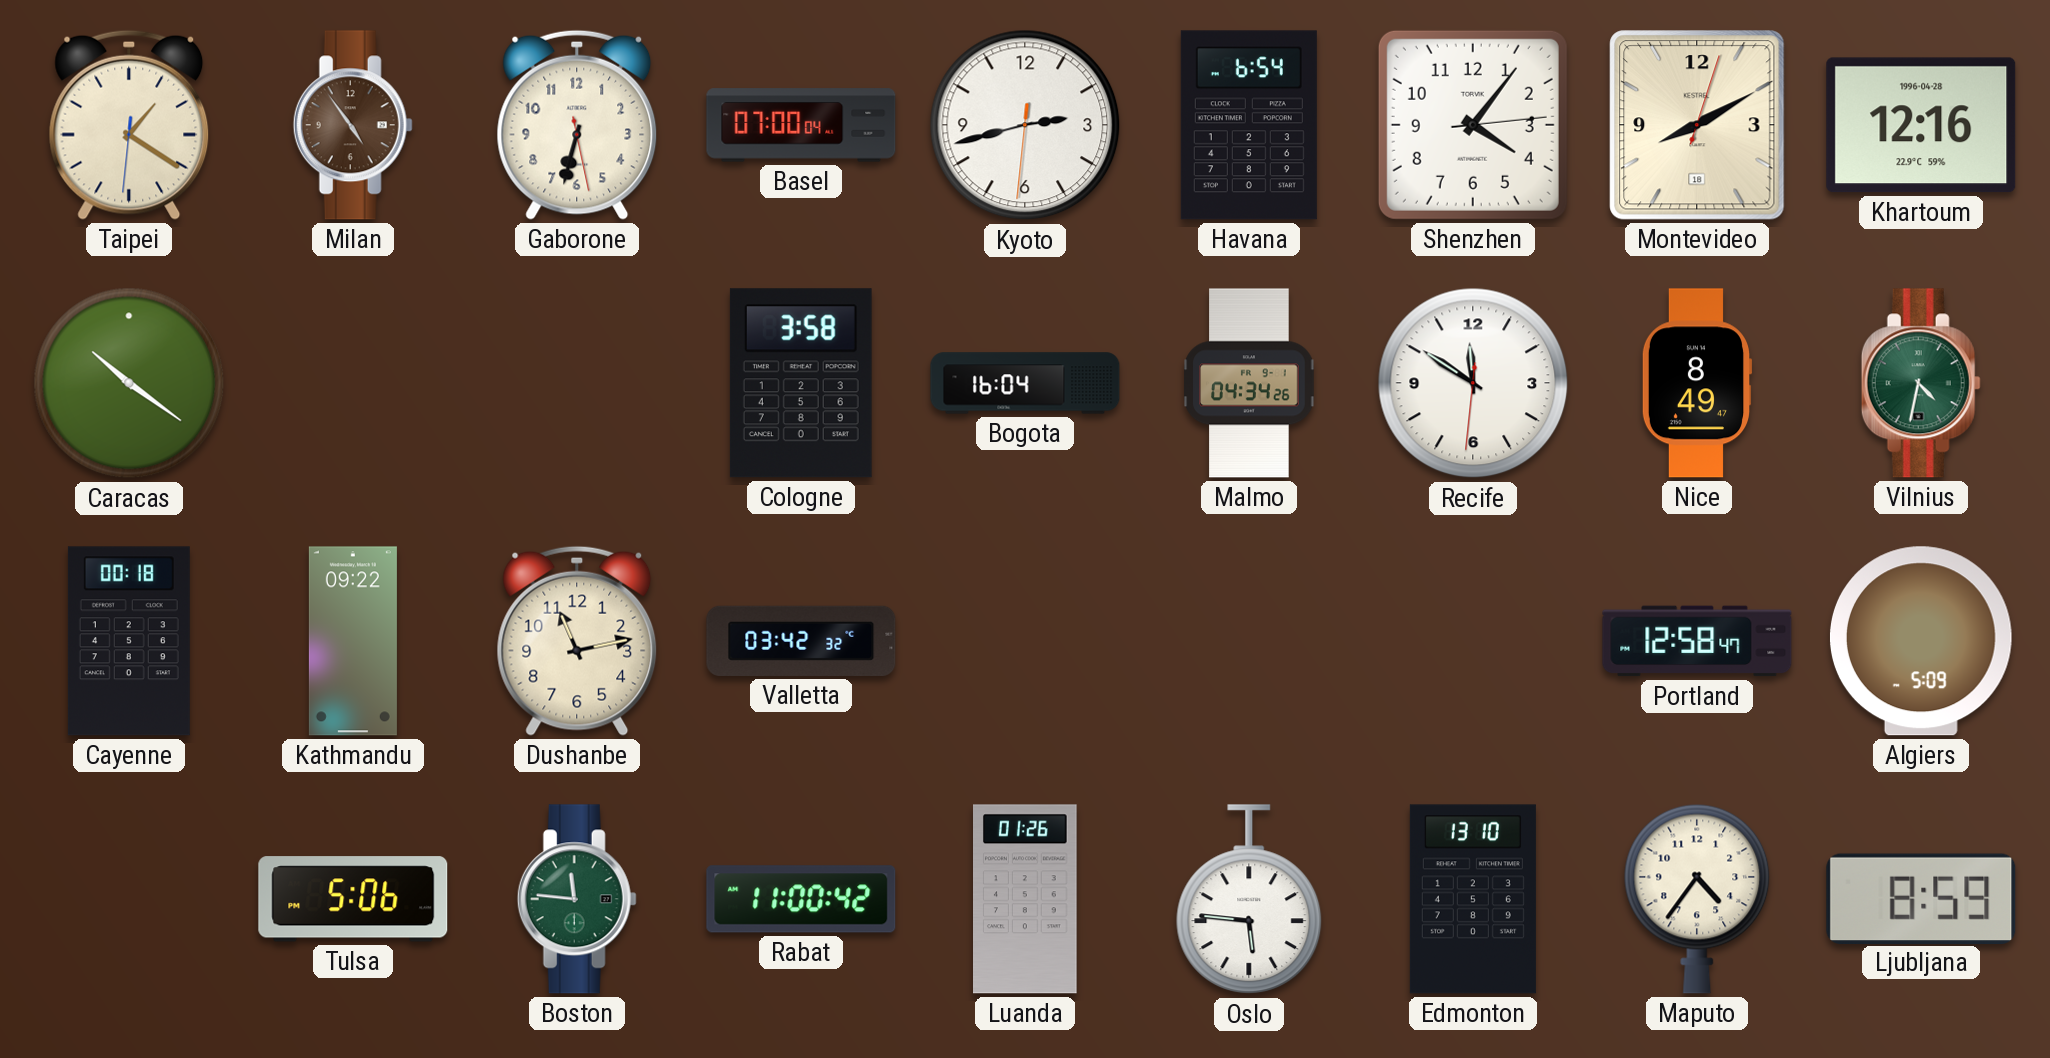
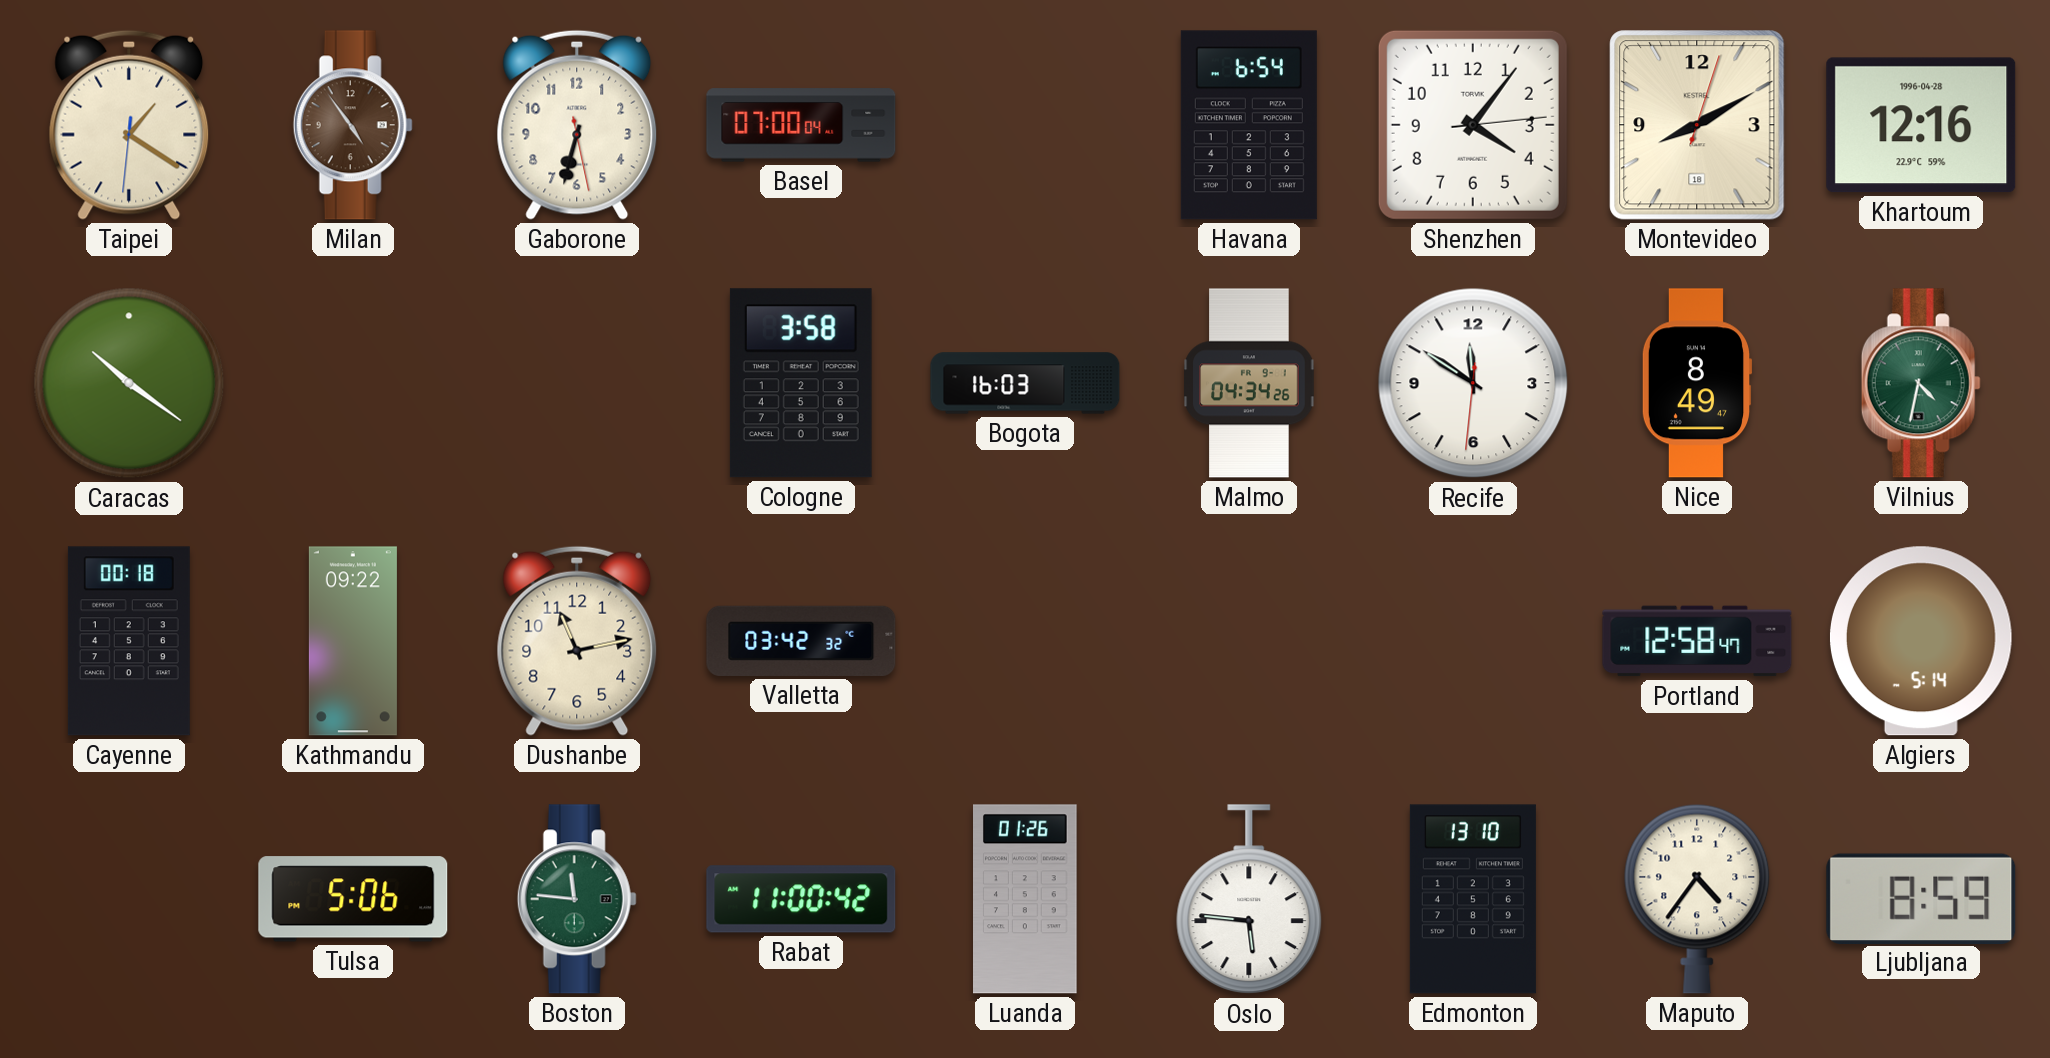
Kyoto: 2:42 -> none
Bogota: 16:04 -> 16:03
Algiers: 5:09 -> 5:14
